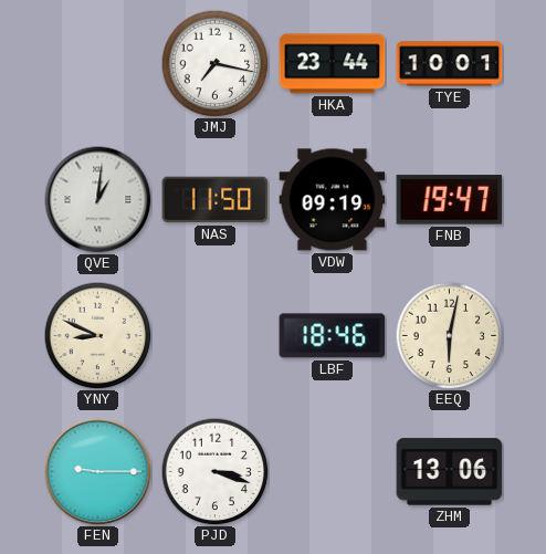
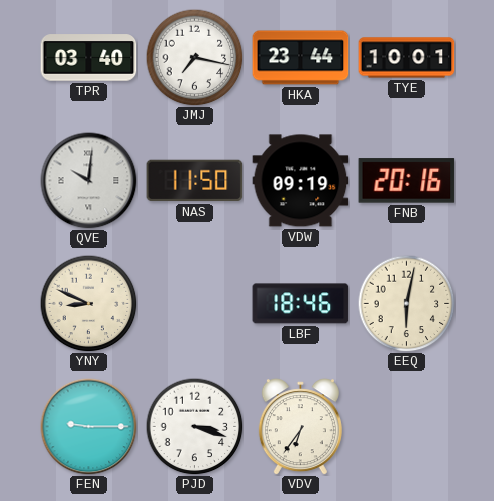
TPR: none -> 03:40
QVE: 1:01 -> 10:01
FNB: 19:47 -> 20:16
VDV: none -> 6:36
ZHM: 13:06 -> none
